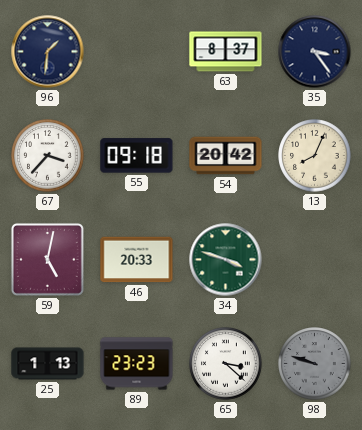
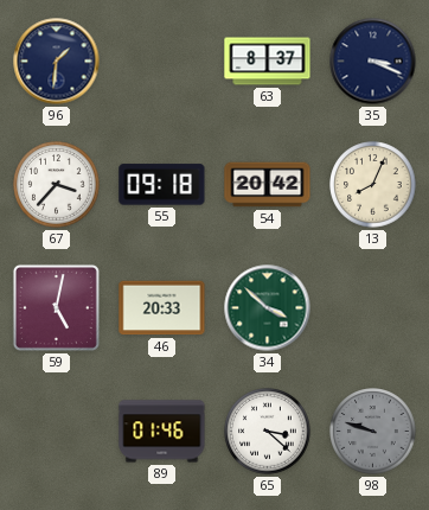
35: 3:24 -> 3:19
34: 3:48 -> 3:52
25: 1:13 -> none
89: 23:23 -> 01:46
